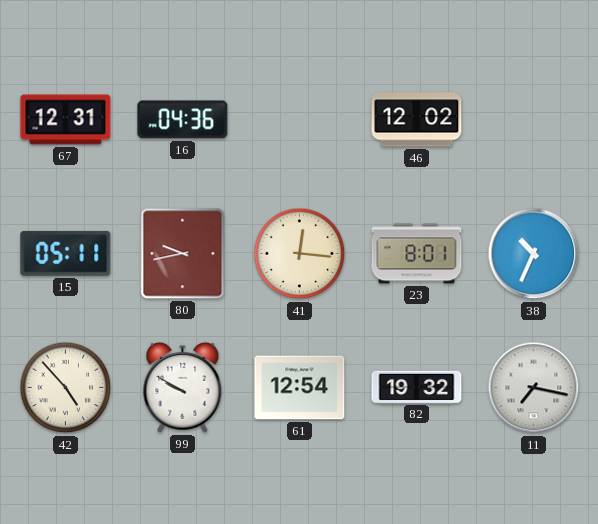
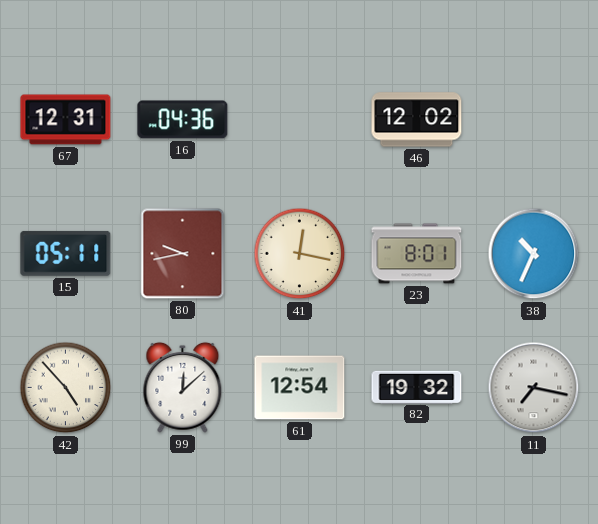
41: 12:16 -> 12:17
99: 9:50 -> 12:08
